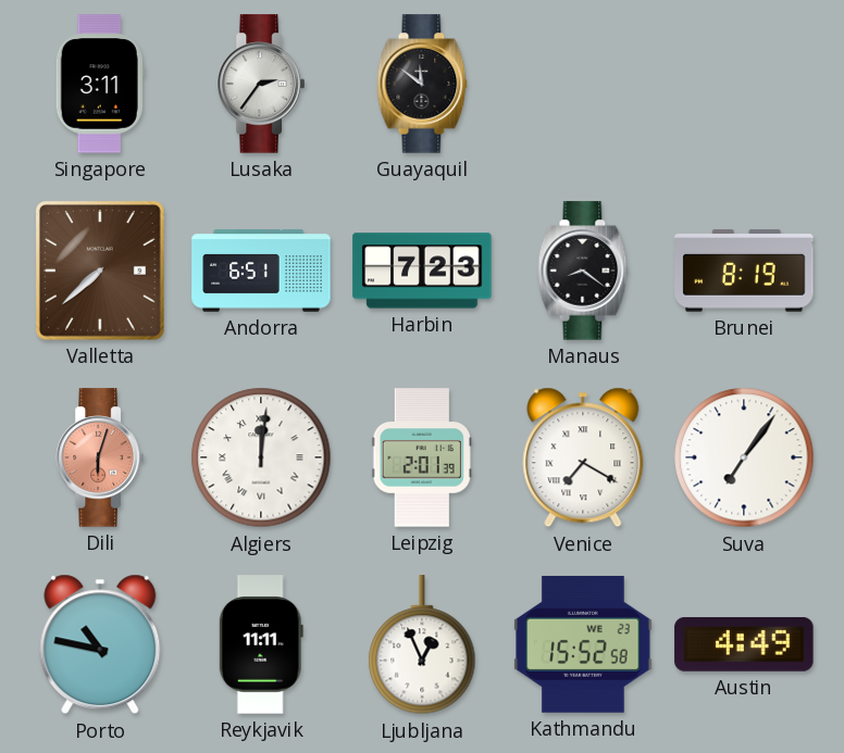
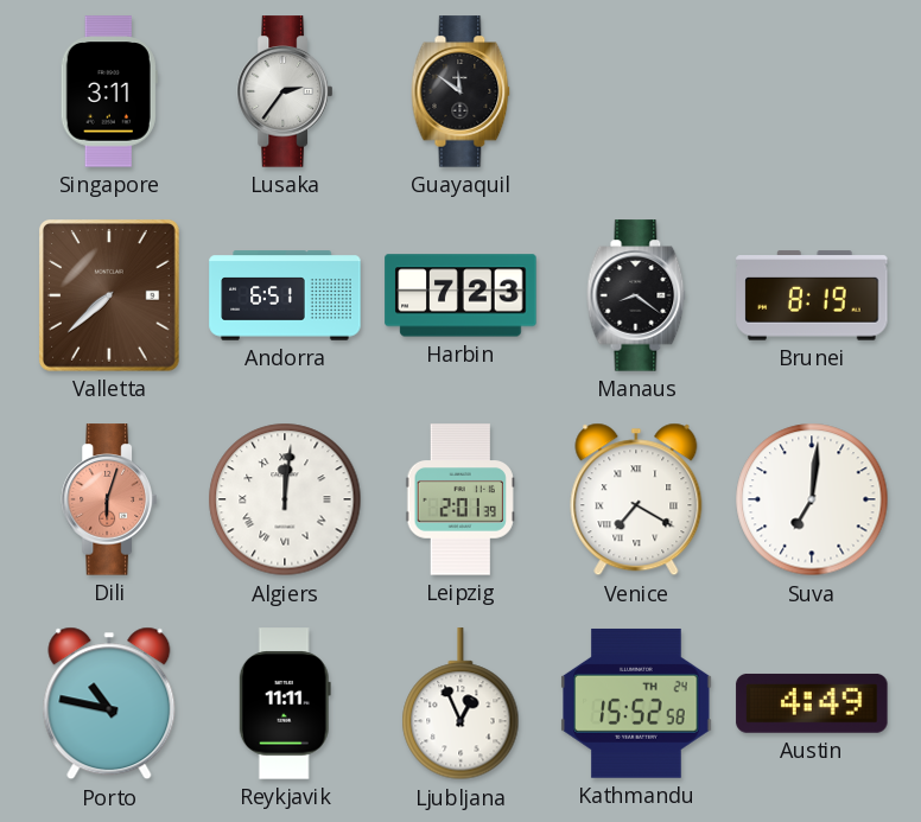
Suva: 7:06 -> 7:01
Kathmandu date: WE 23 -> TH 24
